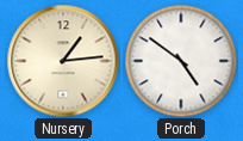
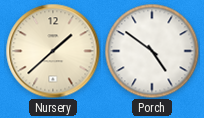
Nursery: 1:14 -> 1:38
